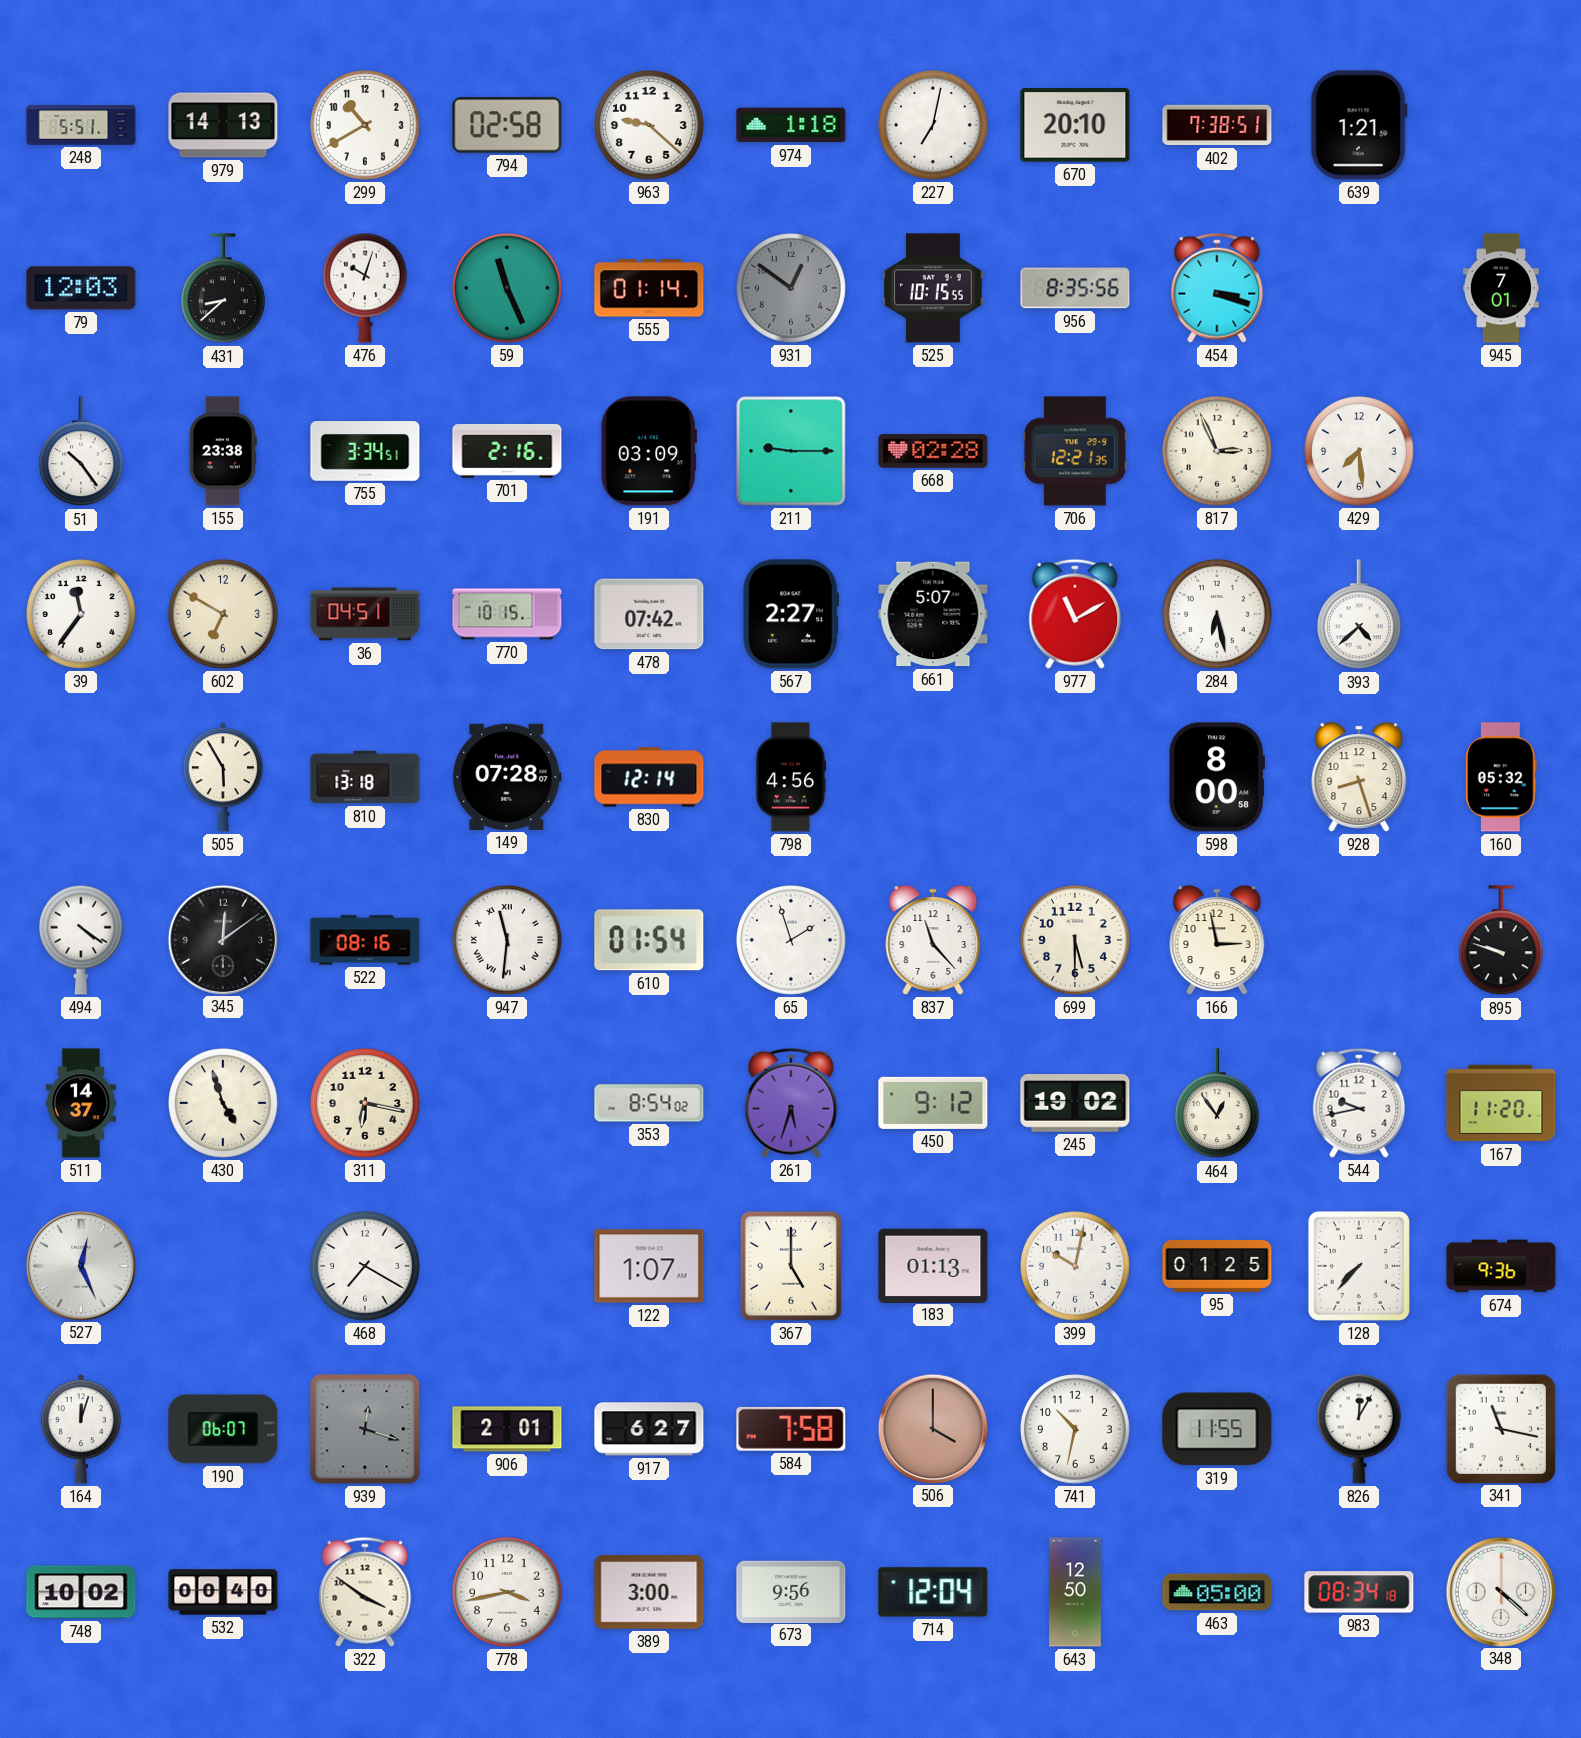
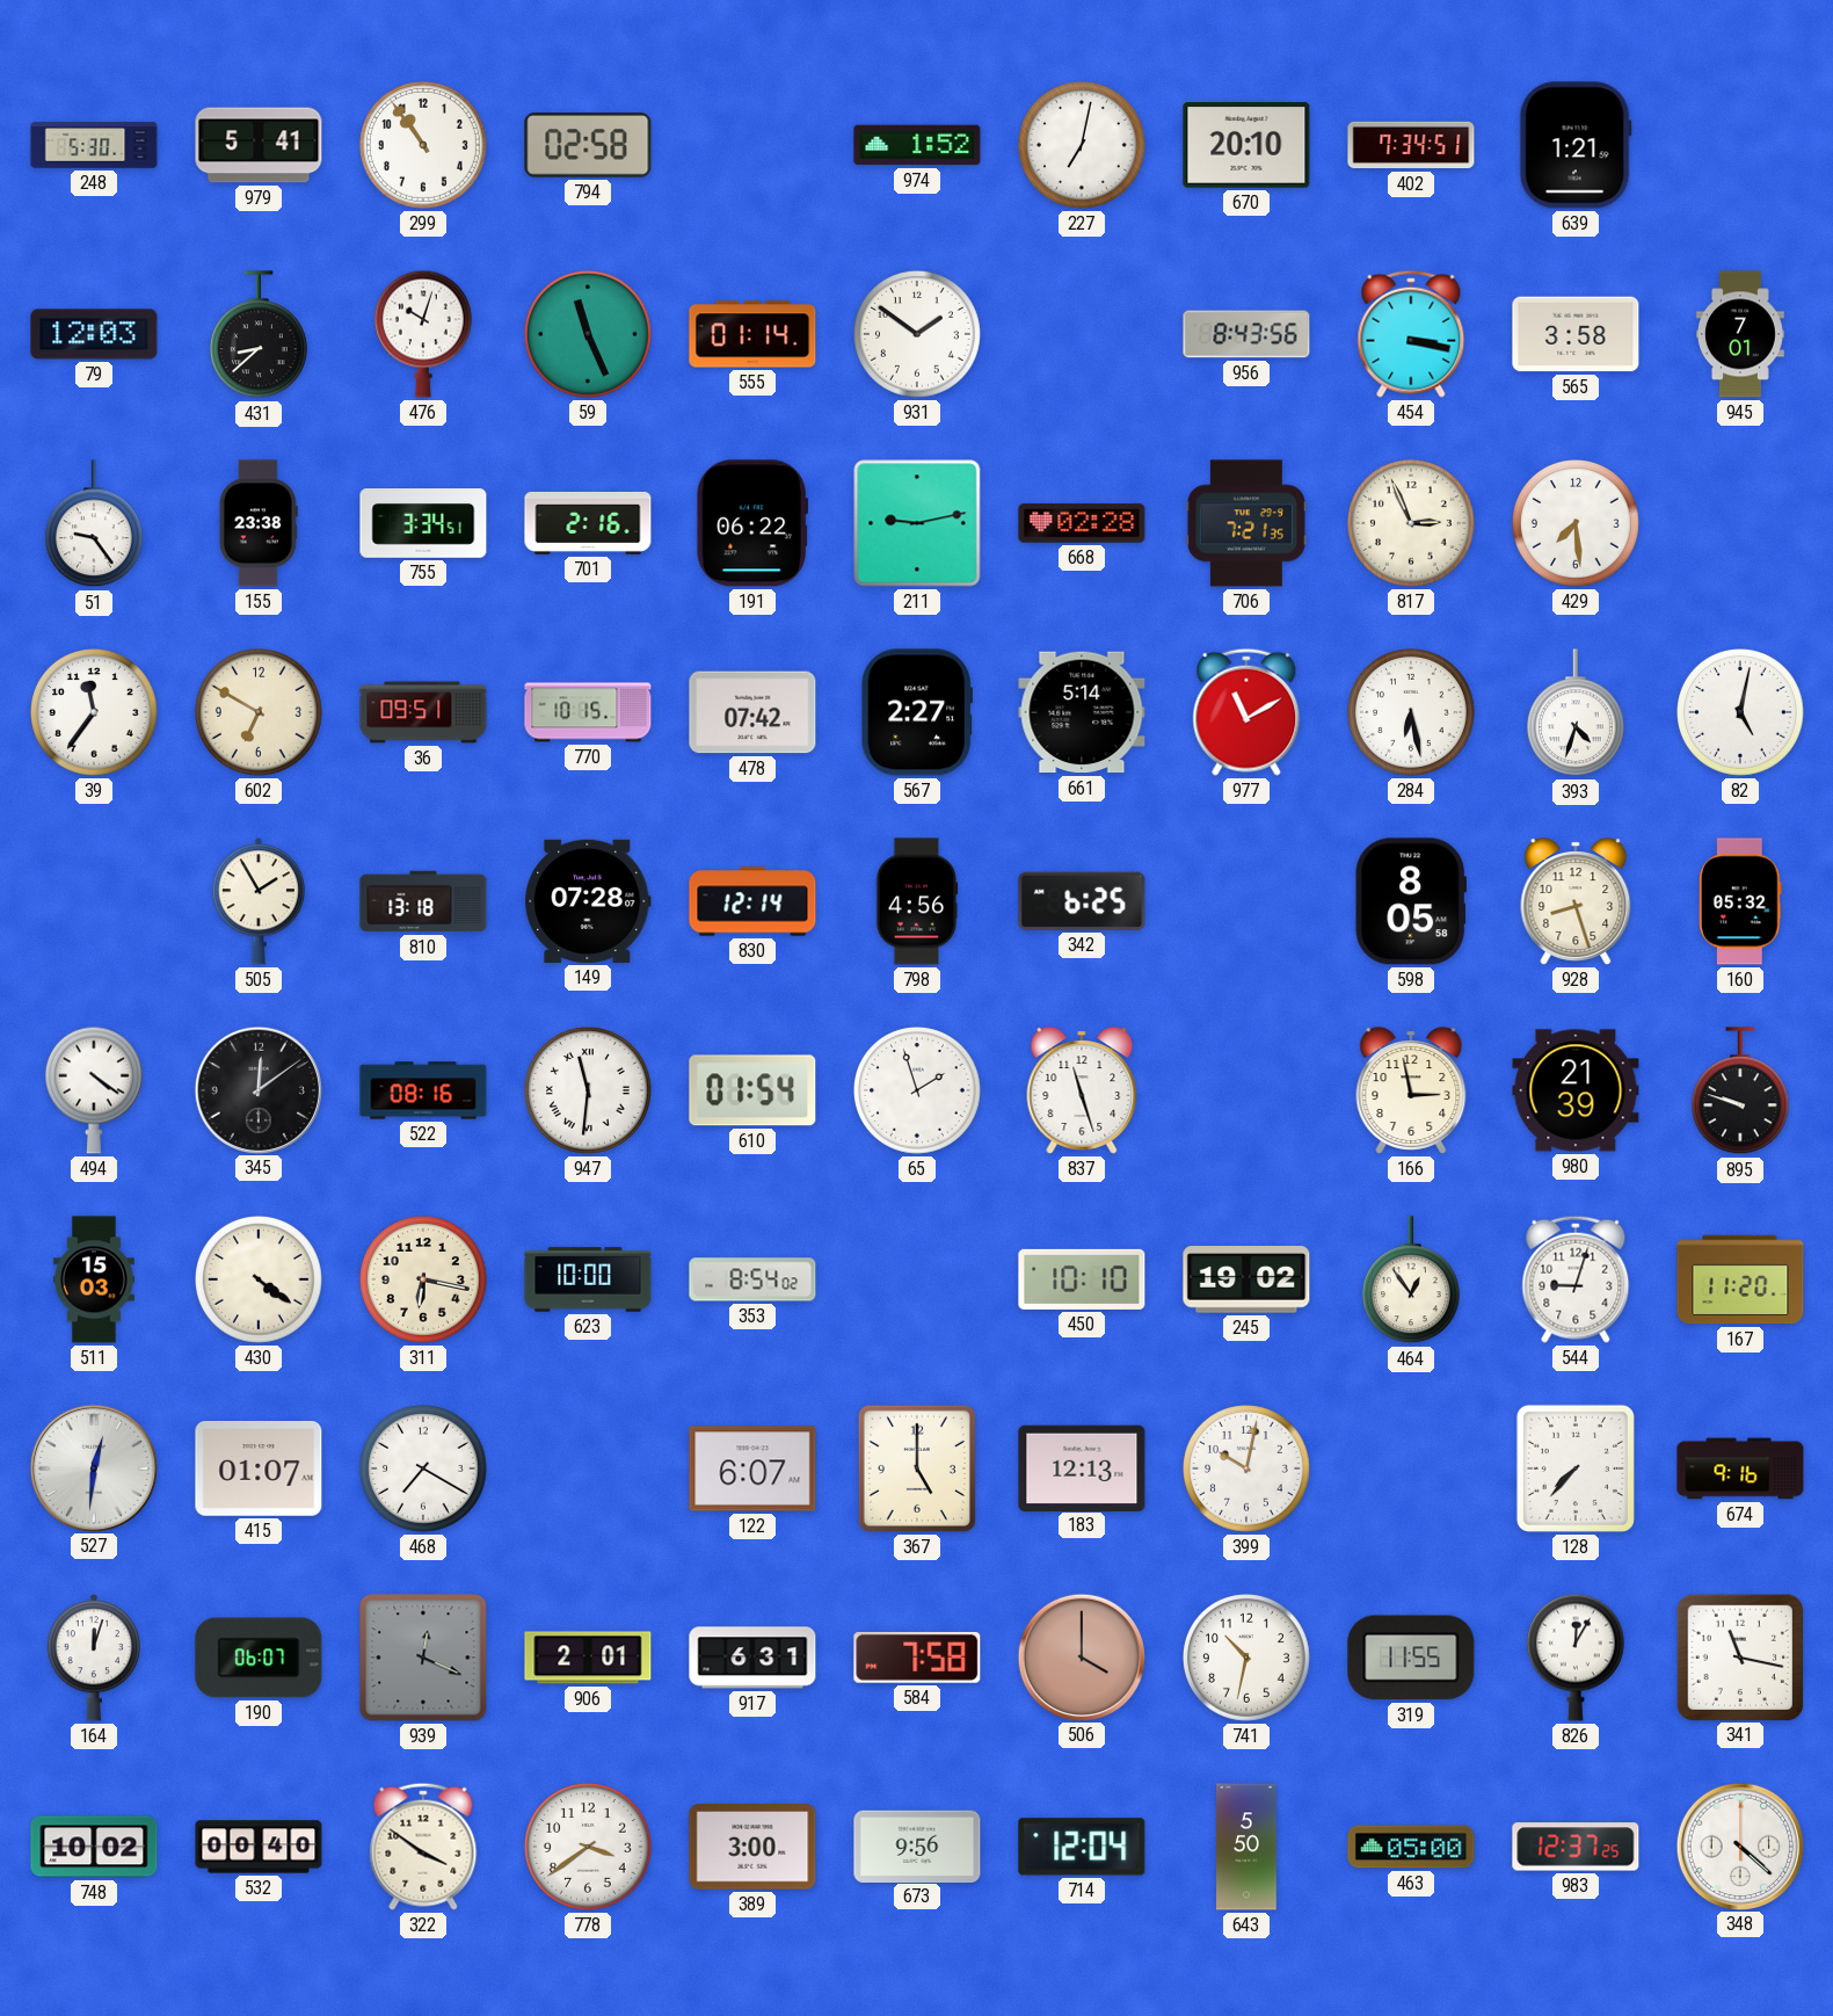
248: 5:51 -> 5:30
979: 14:13 -> 5:41
299: 10:40 -> 10:54
963: 9:22 -> none
974: 1:18 -> 1:52
402: 7:38 -> 7:34
931: 12:51 -> 1:51
931 dial: grey -> white
525: 10:15 -> none
956: 8:35 -> 8:43
454: 3:18 -> 3:17
565: none -> 3:58
51: 10:24 -> 9:24
191: 03:09 -> 06:22
211: 9:15 -> 9:13
706: 12:21 -> 7:21
36: 04:51 -> 09:51
661: 5:07 -> 5:14
393: 4:38 -> 4:33
82: none -> 5:02
505: 5:55 -> 1:55
342: none -> 6:25
598: 8:00 -> 8:05
837: 11:23 -> 11:27
699: 5:30 -> none
980: none -> 21:39
511: 14:37 -> 15:03
430: 4:57 -> 4:21
623: none -> 10:00
261: 5:33 -> none
450: 9:12 -> 10:10
544: 9:43 -> 9:03
527: 12:26 -> 12:31
415: none -> 01:07
122: 1:07 -> 6:07
183: 01:13 -> 12:13
95: 01:25 -> none
674: 9:36 -> 9:16
939: 12:18 -> 12:19
917: 6:27 -> 6:31
778: 3:43 -> 3:39
643: 12:50 -> 5:50
983: 08:34 -> 12:37
